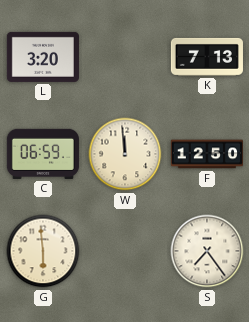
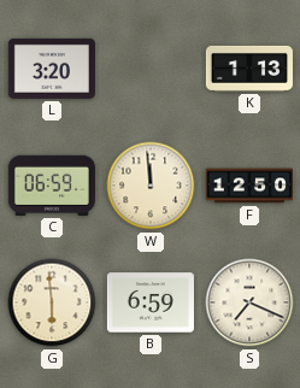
K: 7:13 -> 1:13
B: none -> 6:59
S: 7:24 -> 7:19
